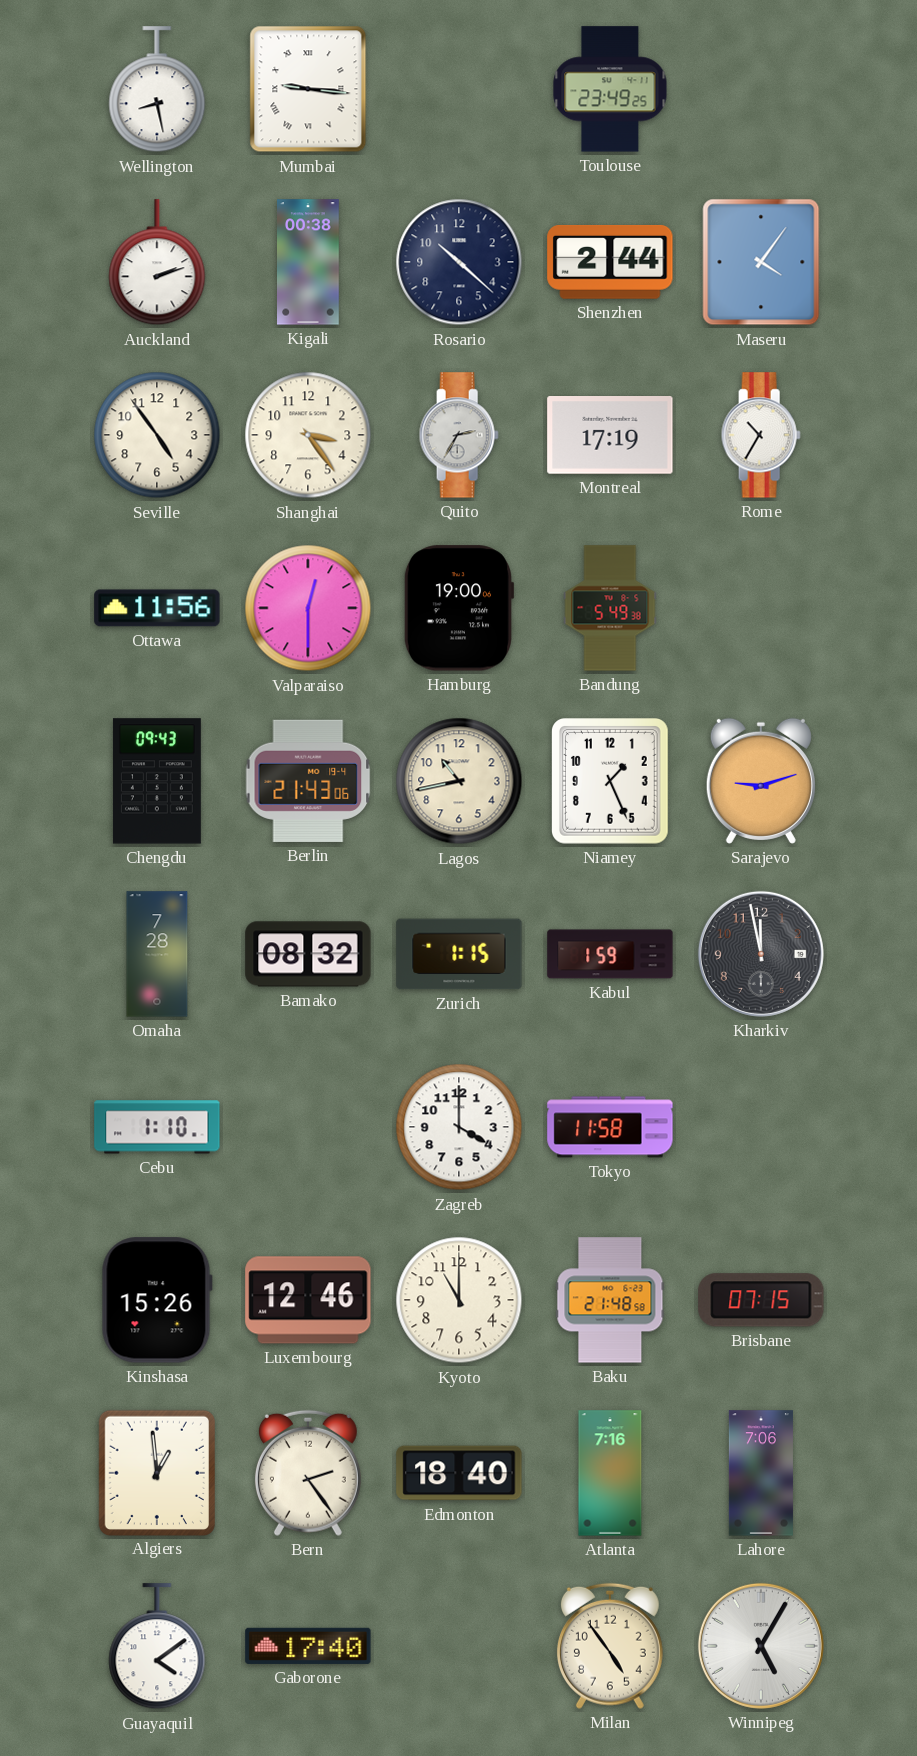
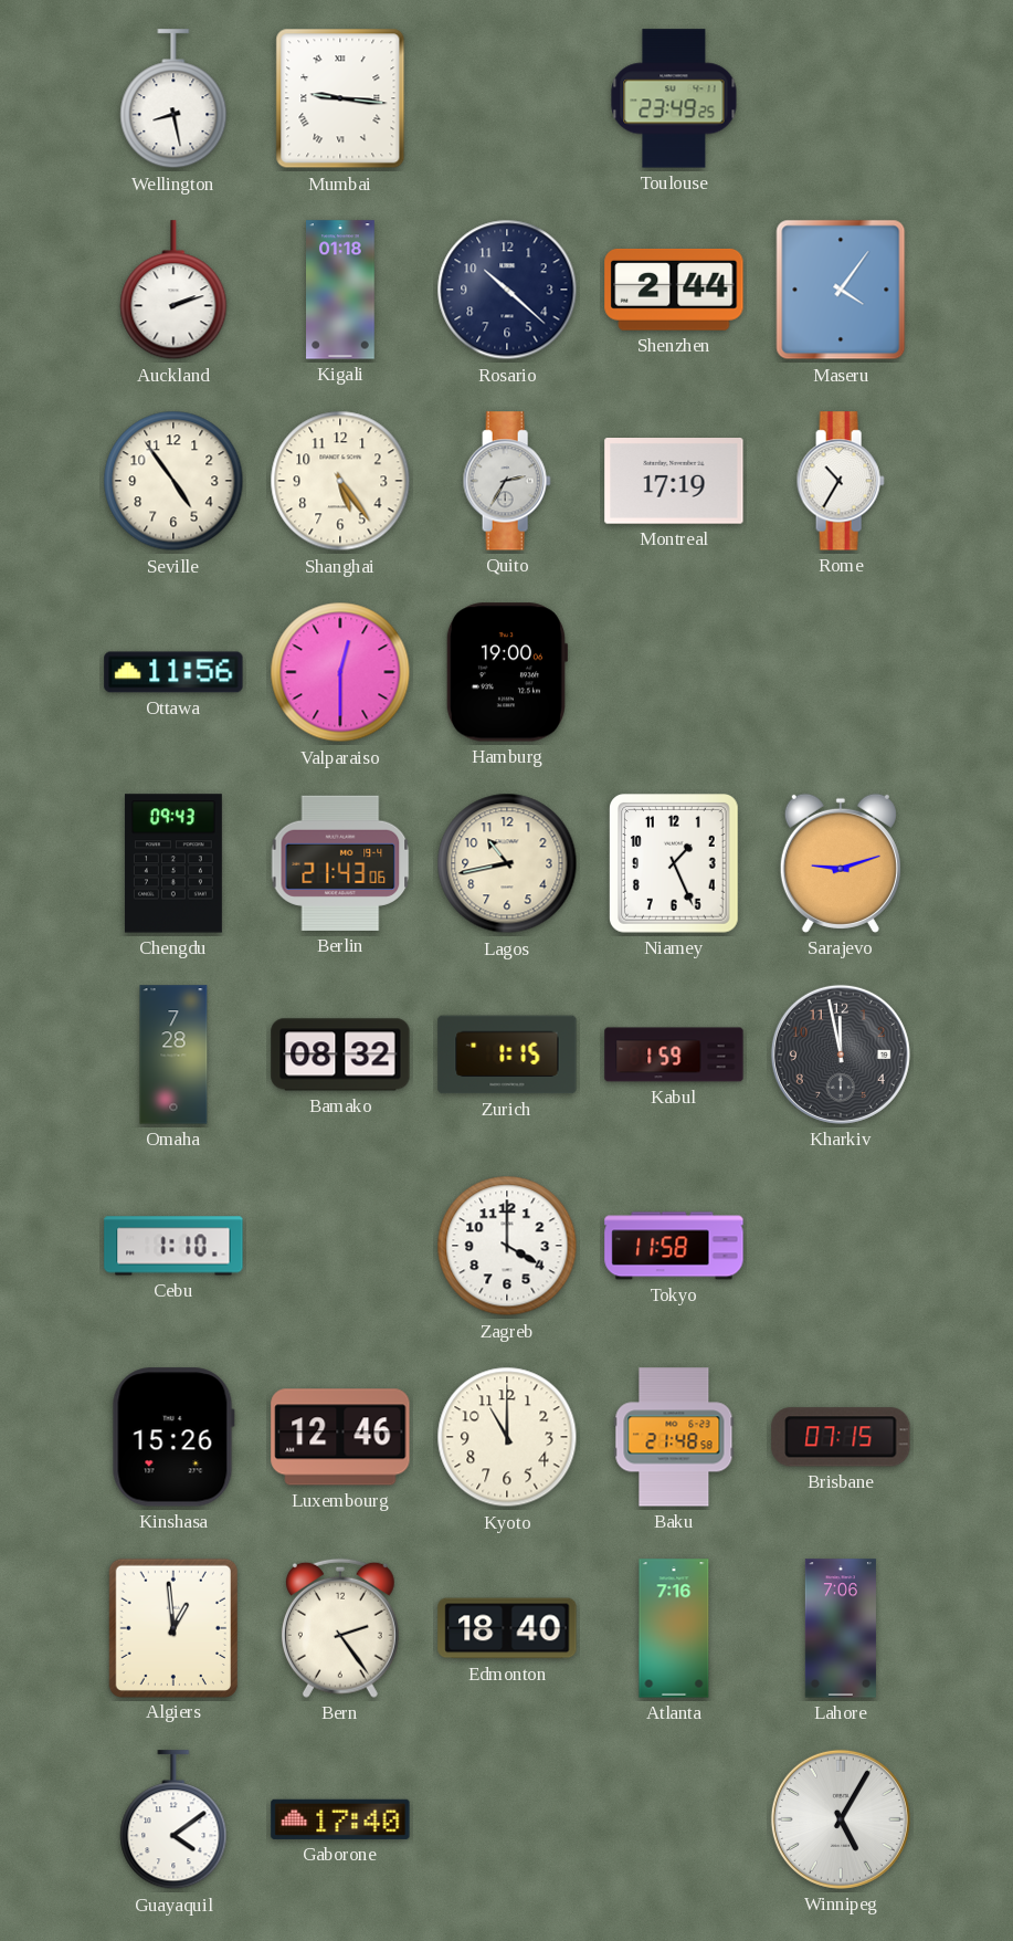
Kigali: 00:38 -> 01:18
Shanghai: 3:24 -> 5:24
Bandung: 5:49 -> none
Milan: 4:54 -> none
